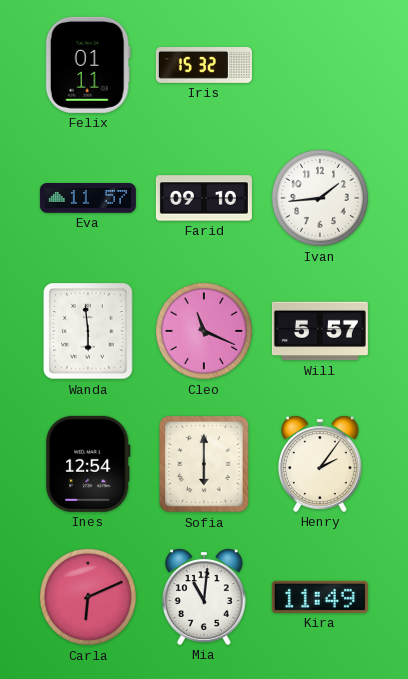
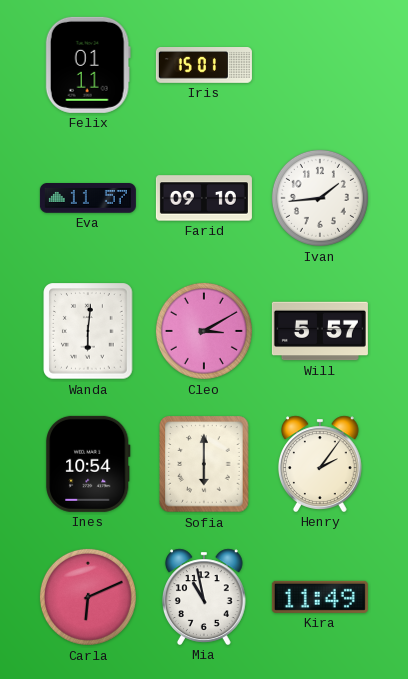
Iris: 15:32 -> 15:01
Wanda: 5:59 -> 6:01
Cleo: 11:19 -> 3:10
Ines: 12:54 -> 10:54
Mia: 11:01 -> 10:58
